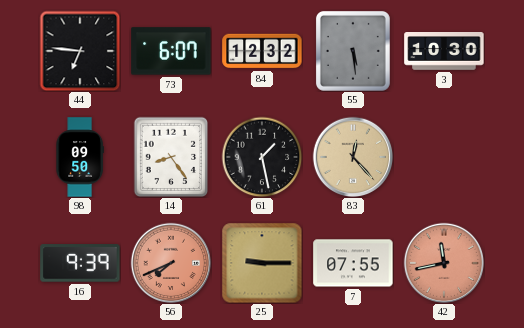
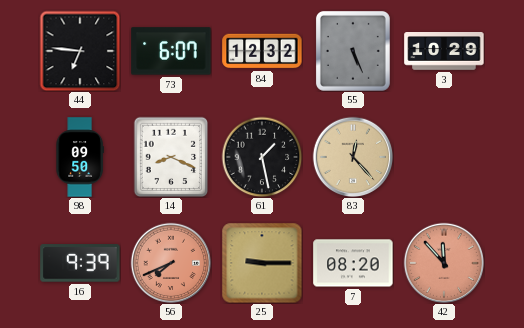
55: 5:29 -> 5:26
3: 10:30 -> 10:29
14: 8:24 -> 8:19
7: 07:55 -> 08:20
42: 11:43 -> 11:53
